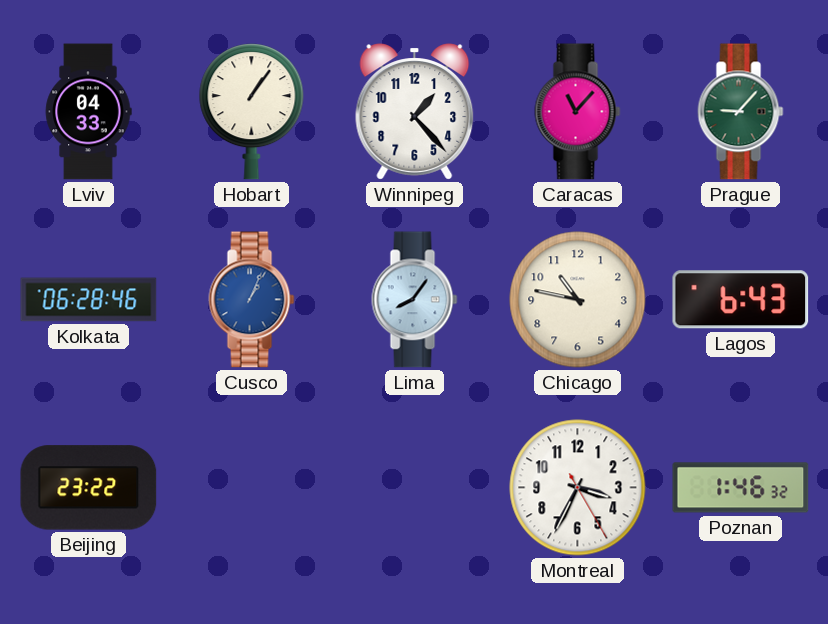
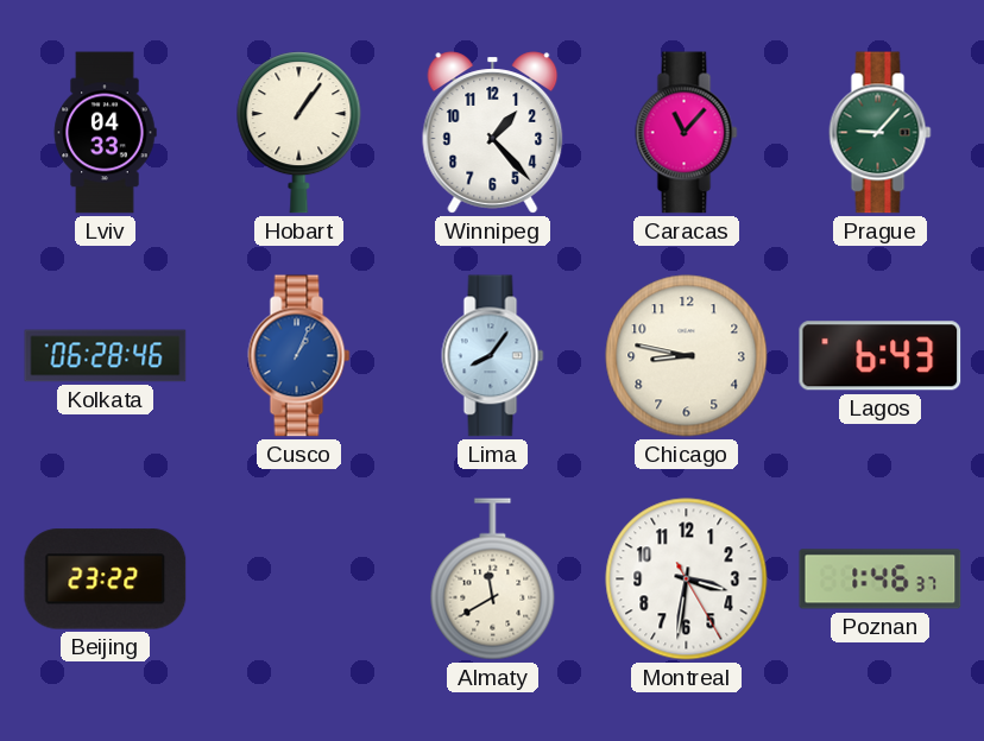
Chicago: 10:47 -> 8:47
Almaty: none -> 11:40
Montreal: 3:34 -> 3:31
Poznan: 1:46:32 -> 1:46:37
